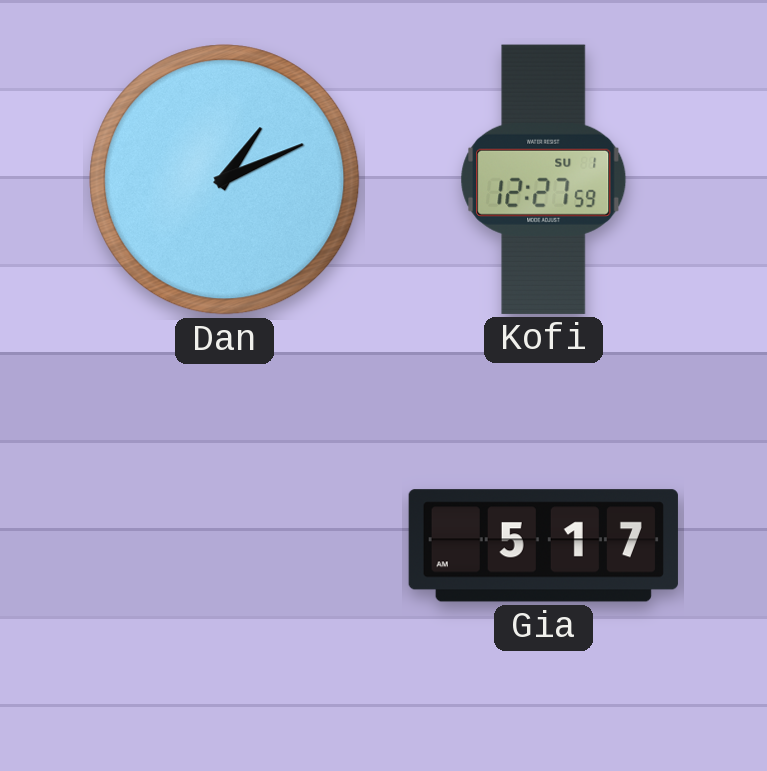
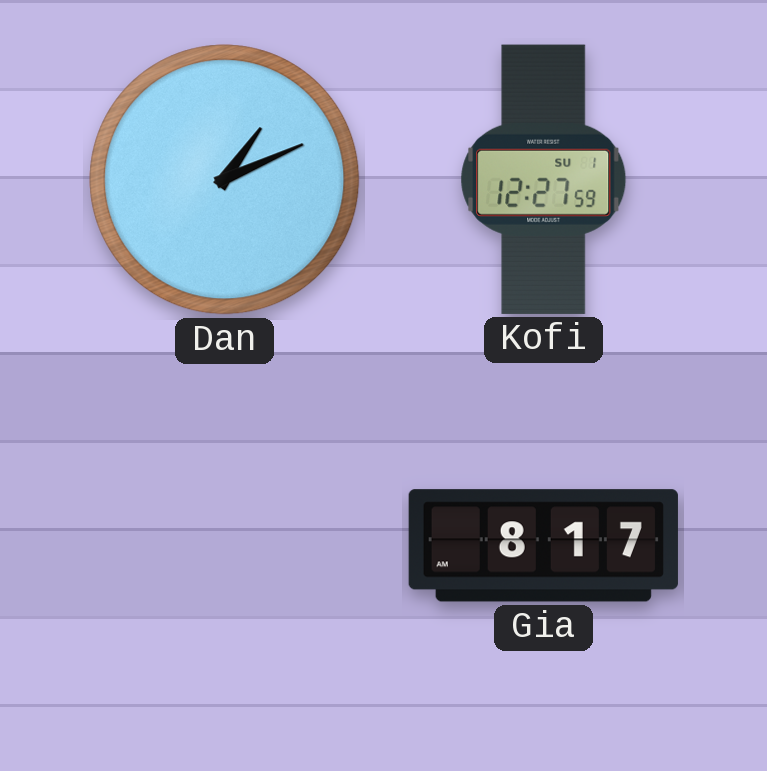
Gia: 5:17 -> 8:17
